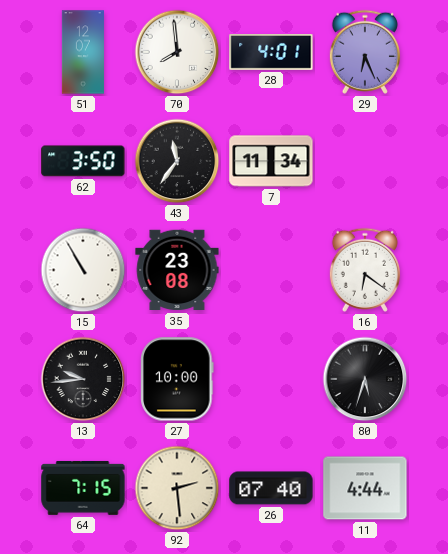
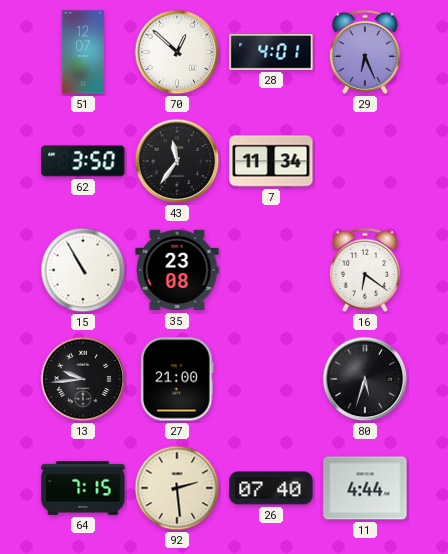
70: 7:59 -> 12:52
27: 10:00 -> 21:00
